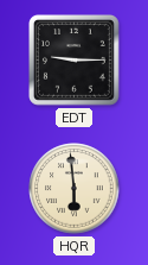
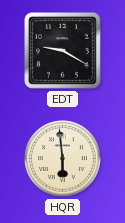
EDT: 9:15 -> 9:20
